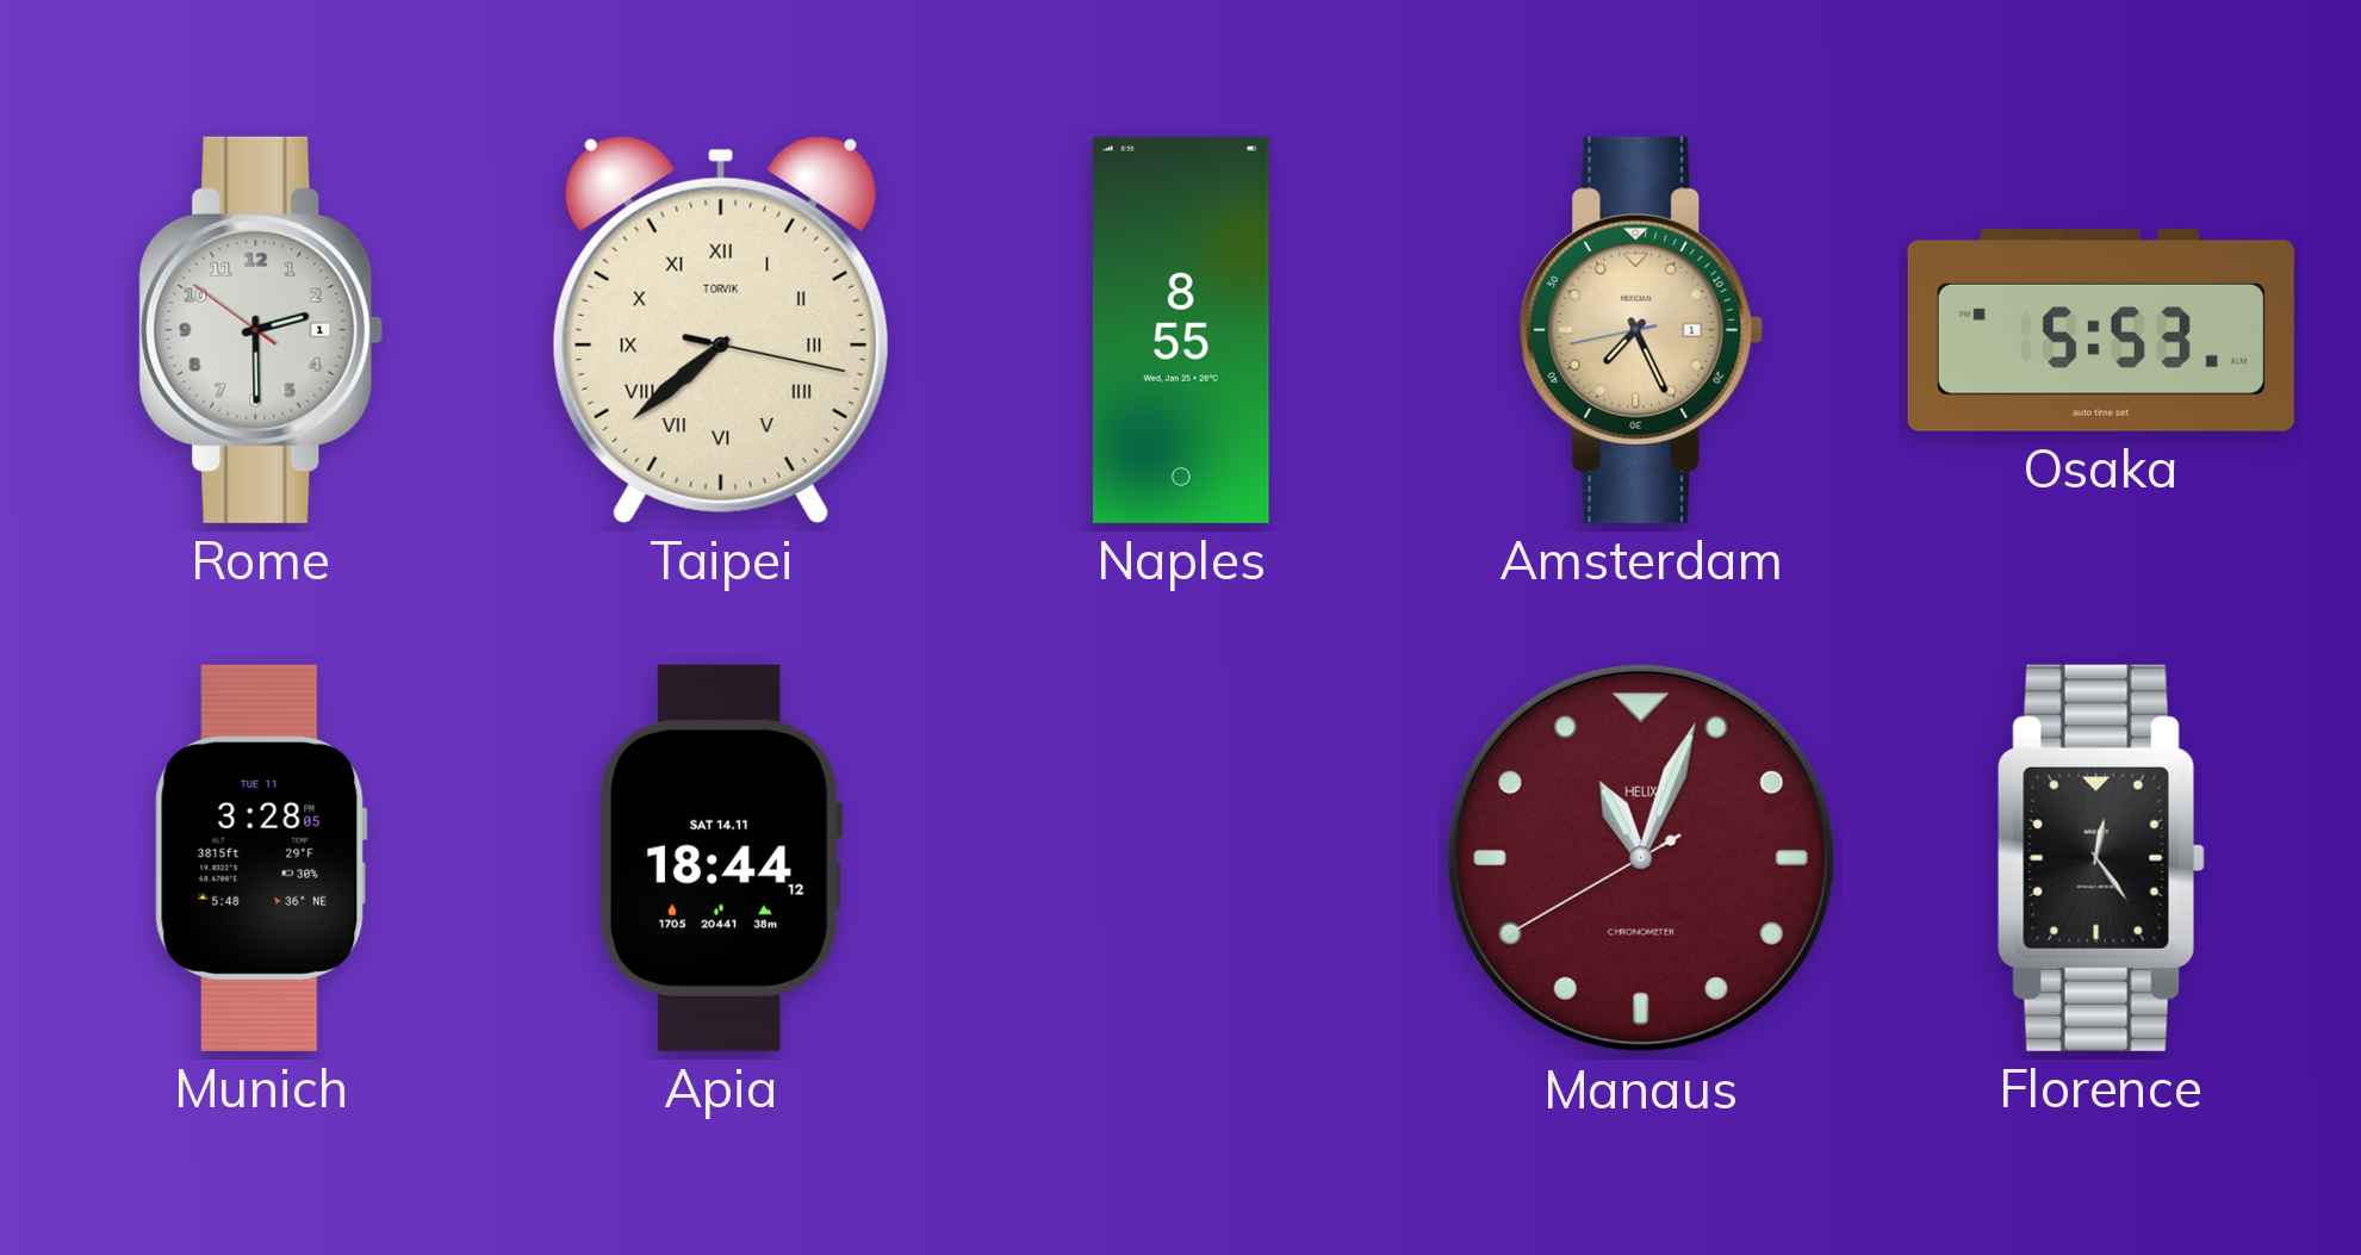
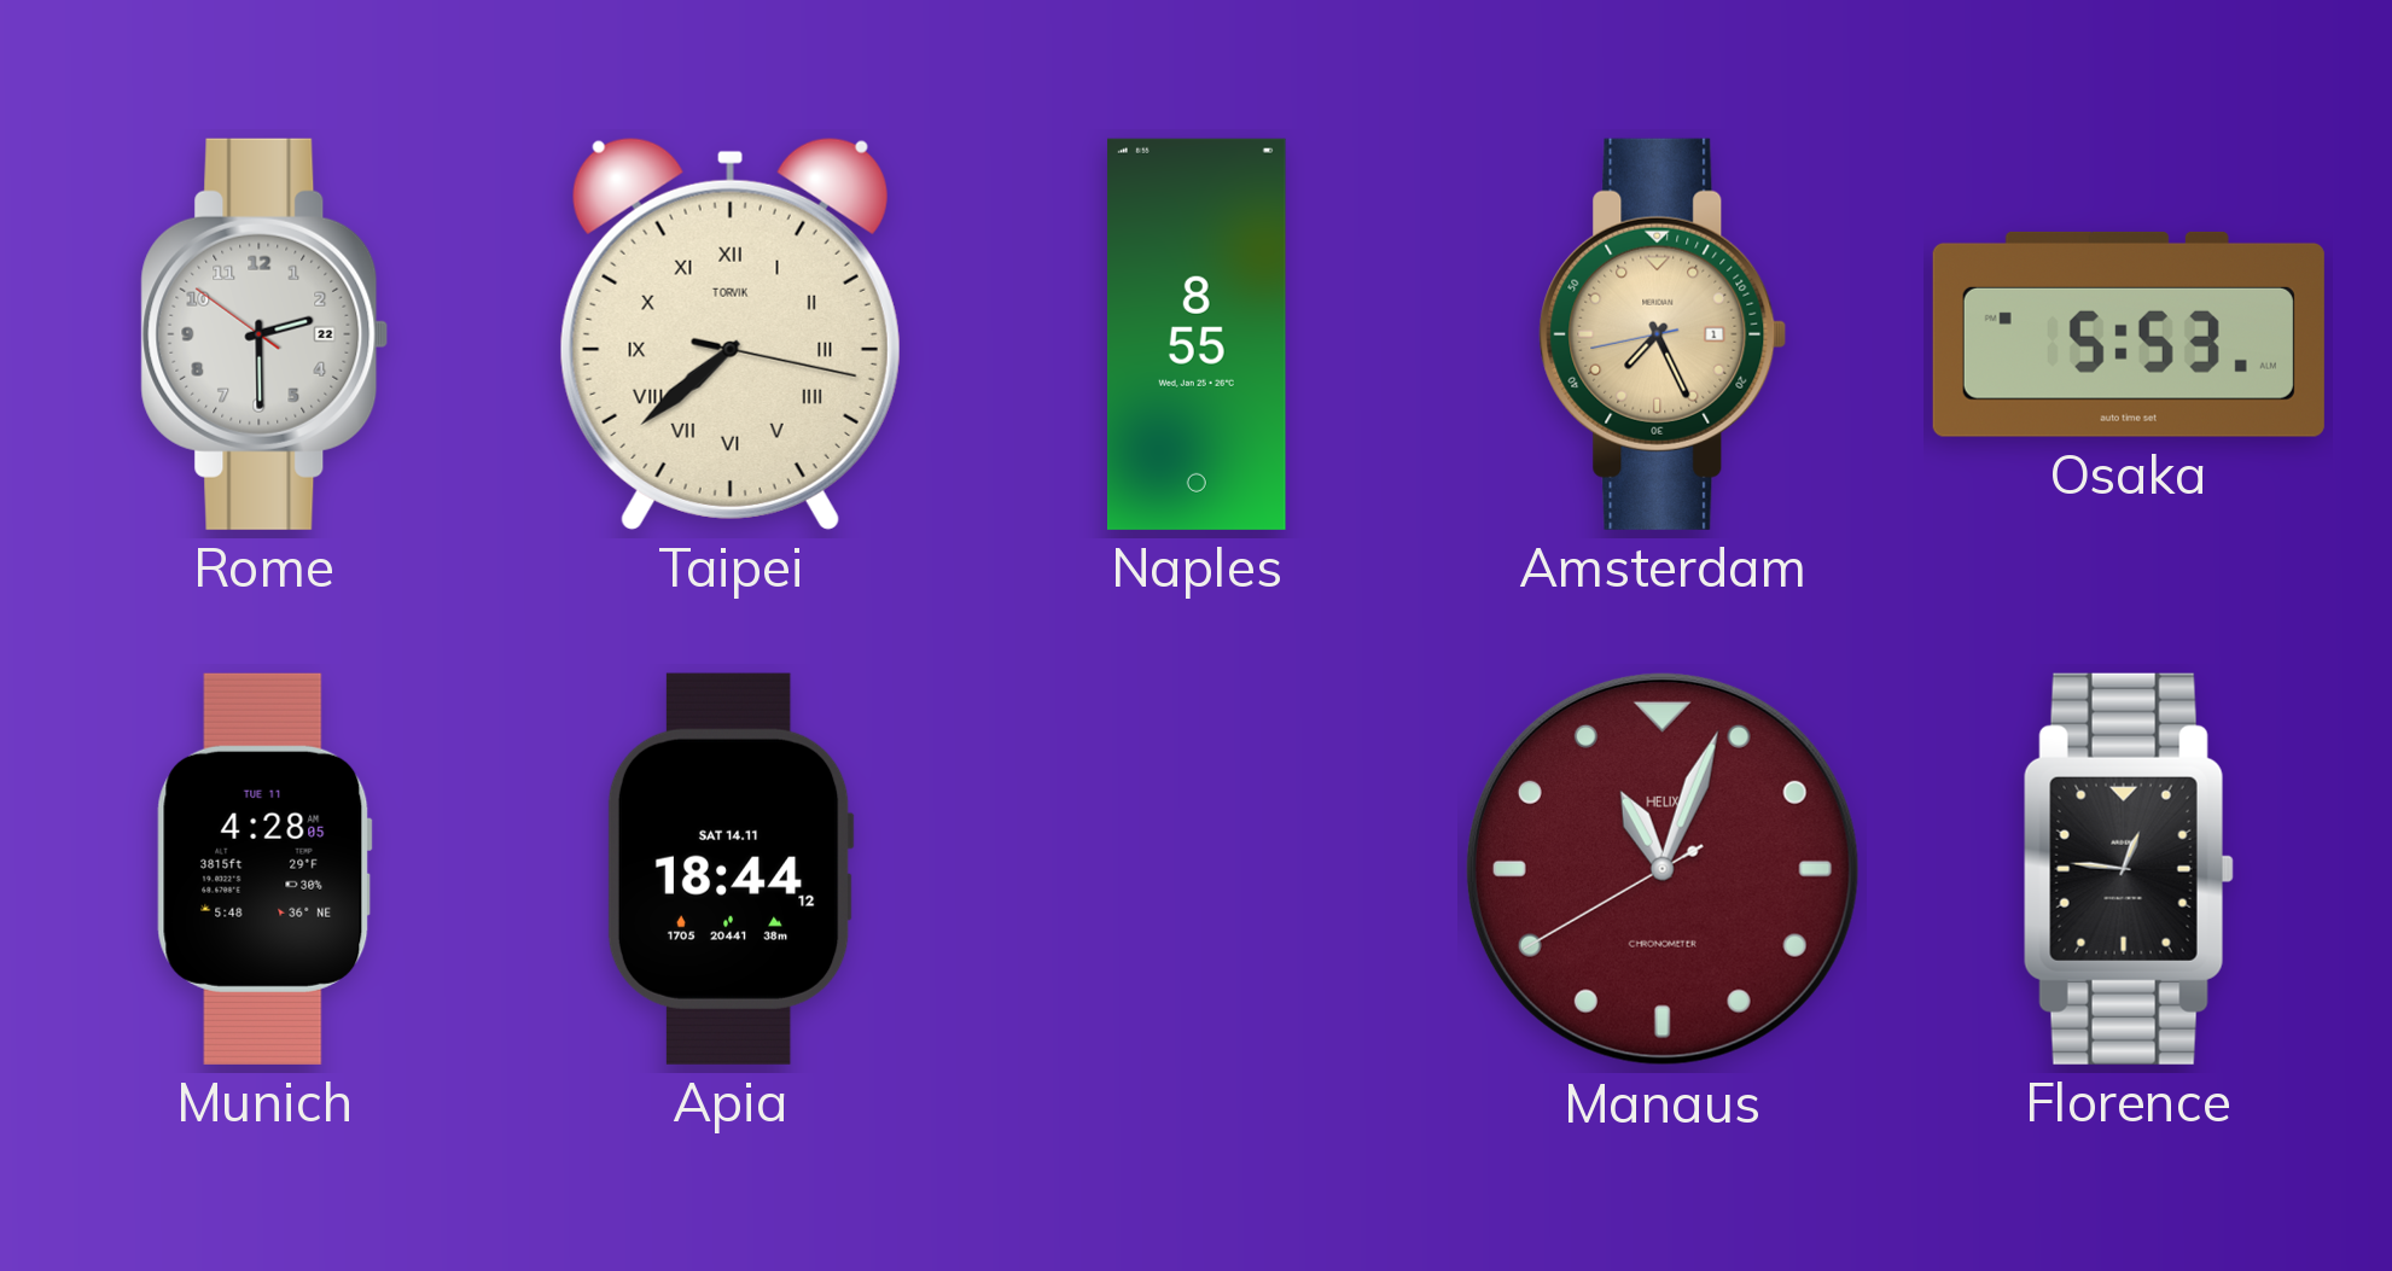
Rome date: 1 -> 22
Munich: 3:28 -> 4:28
Florence: 12:24 -> 12:46
